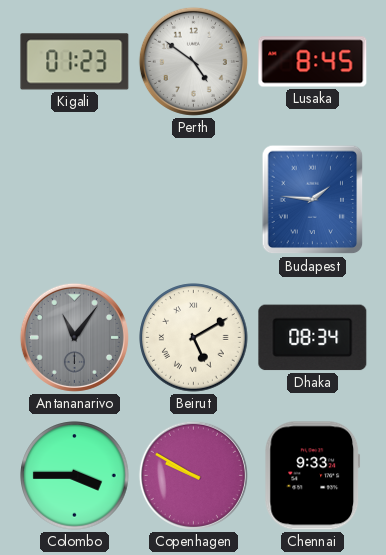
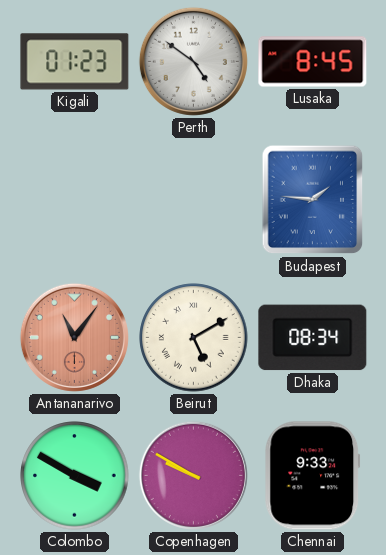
Antananarivo dial: grey -> salmon
Colombo: 3:45 -> 3:50
